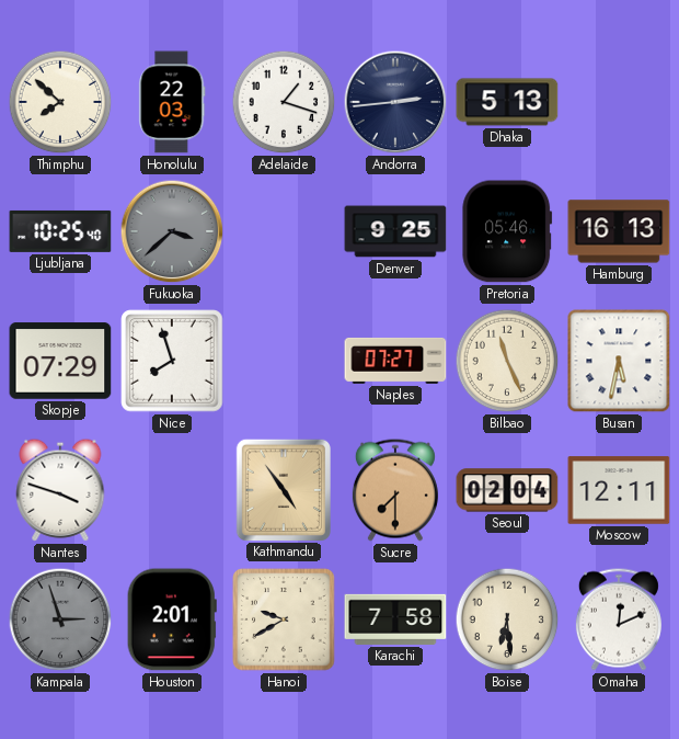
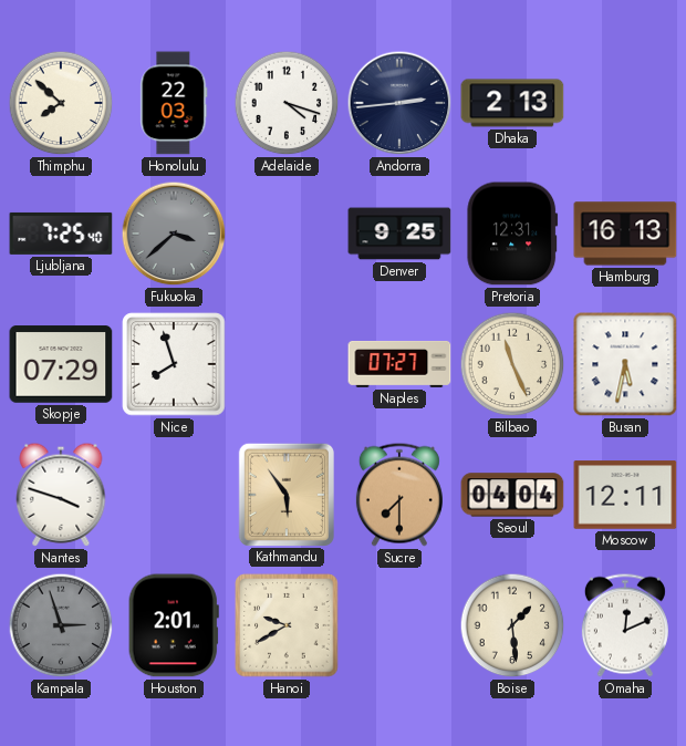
Adelaide: 1:18 -> 4:18
Dhaka: 5:13 -> 2:13
Ljubljana: 10:25 -> 7:25
Pretoria: 05:46 -> 12:31
Kathmandu: 4:54 -> 5:54
Seoul: 02:04 -> 04:04
Karachi: 7:58 -> none
Boise: 6:29 -> 1:29
